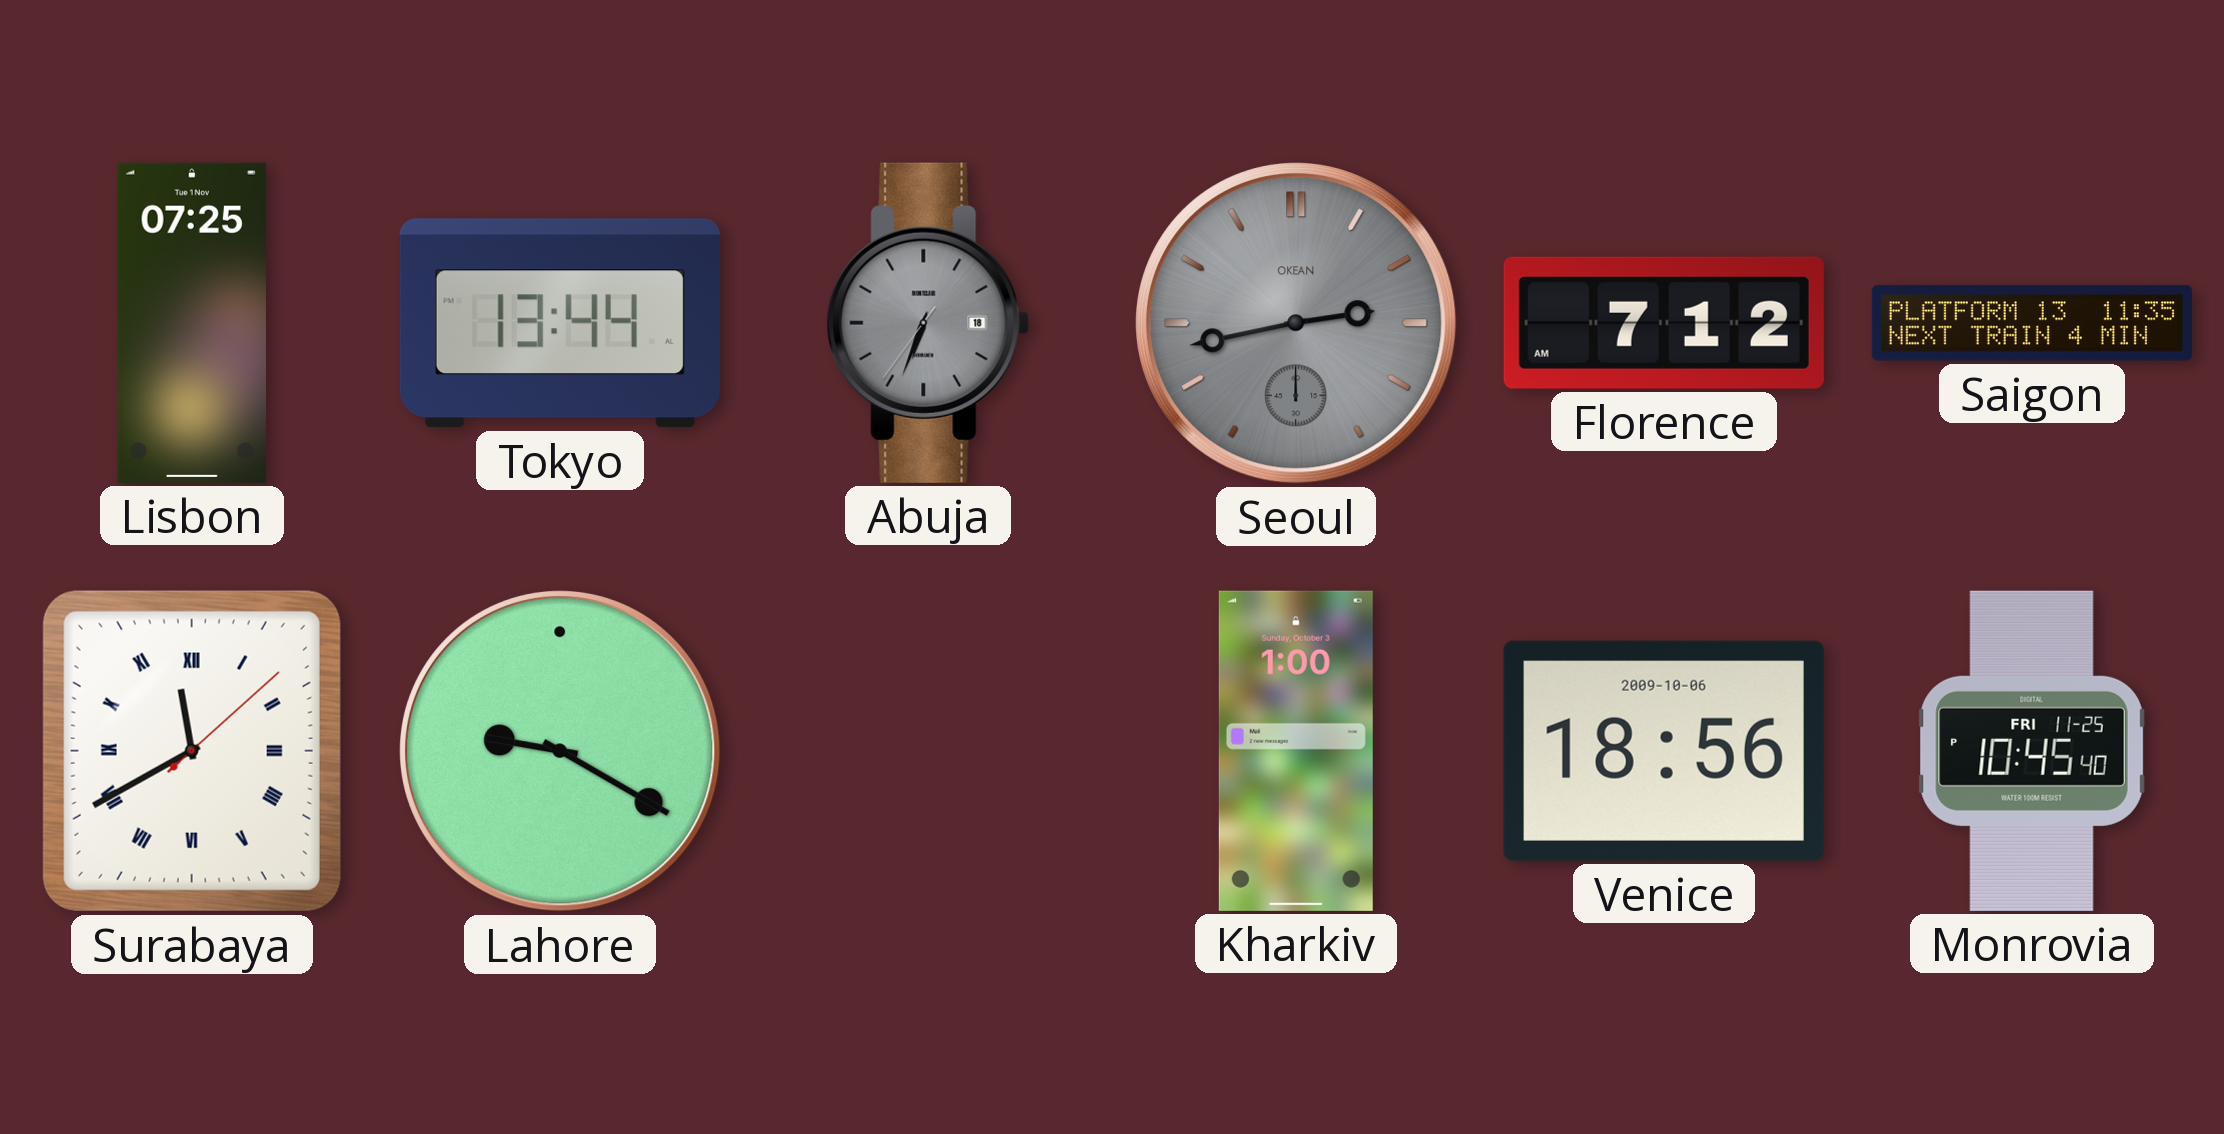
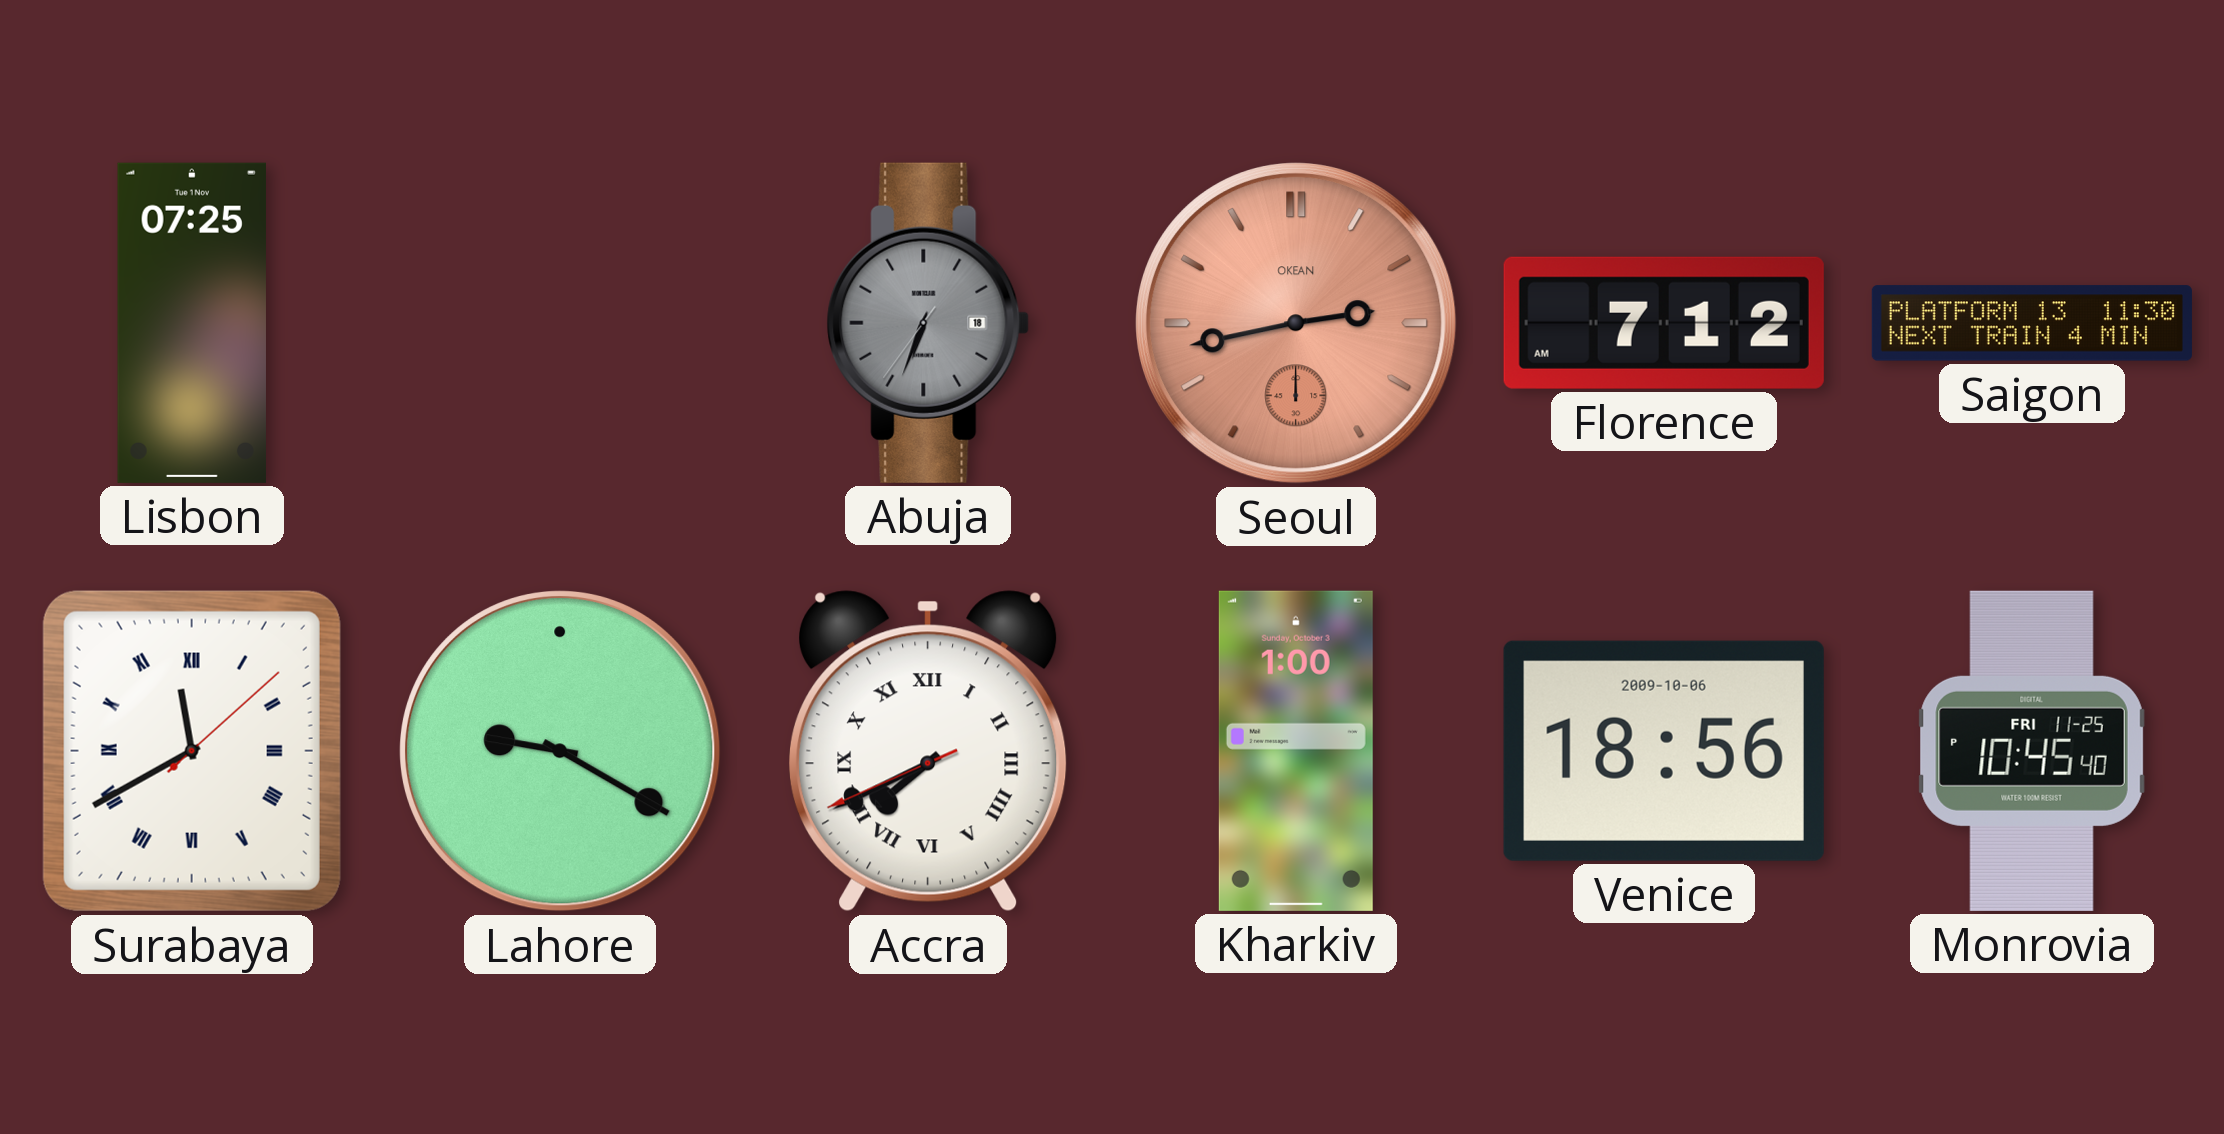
Tokyo: 13:44 -> none
Seoul dial: grey -> salmon
Saigon: 11:35 -> 11:30
Accra: none -> 7:40
